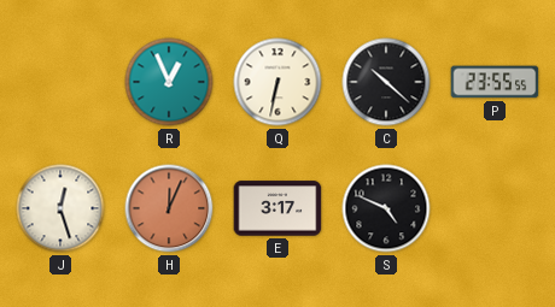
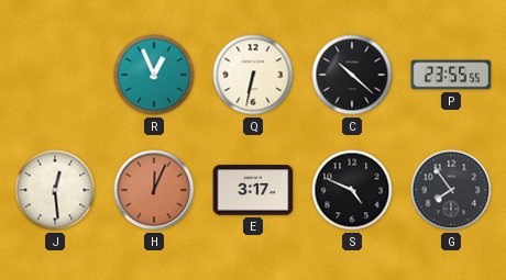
J: 12:27 -> 12:29
G: none -> 7:54
